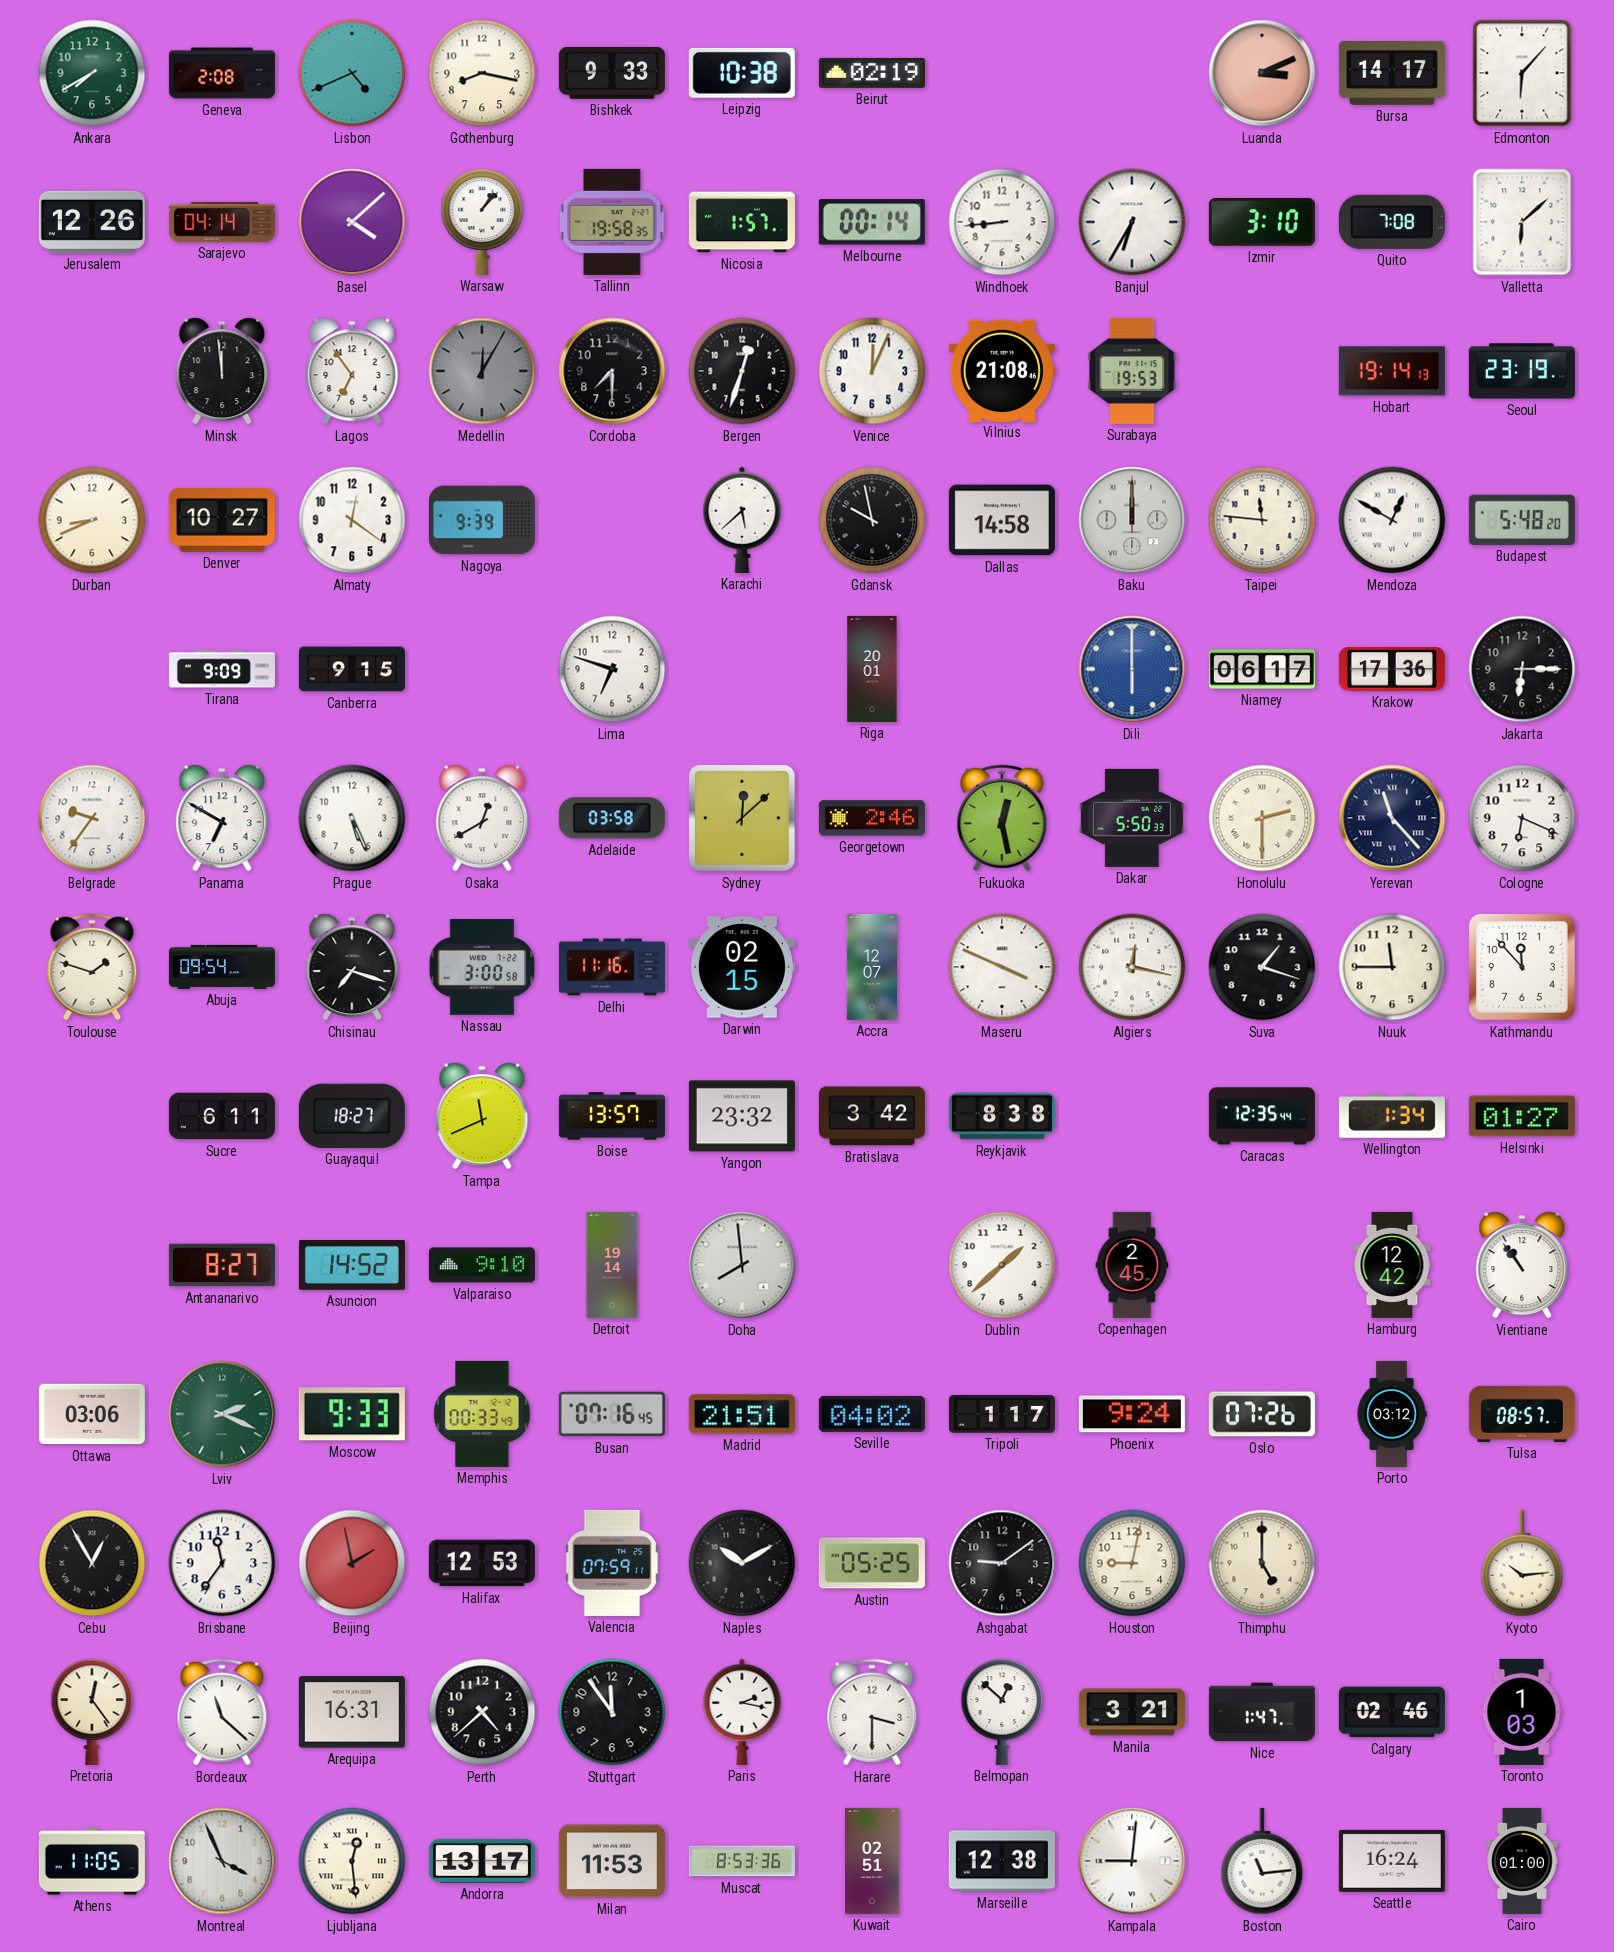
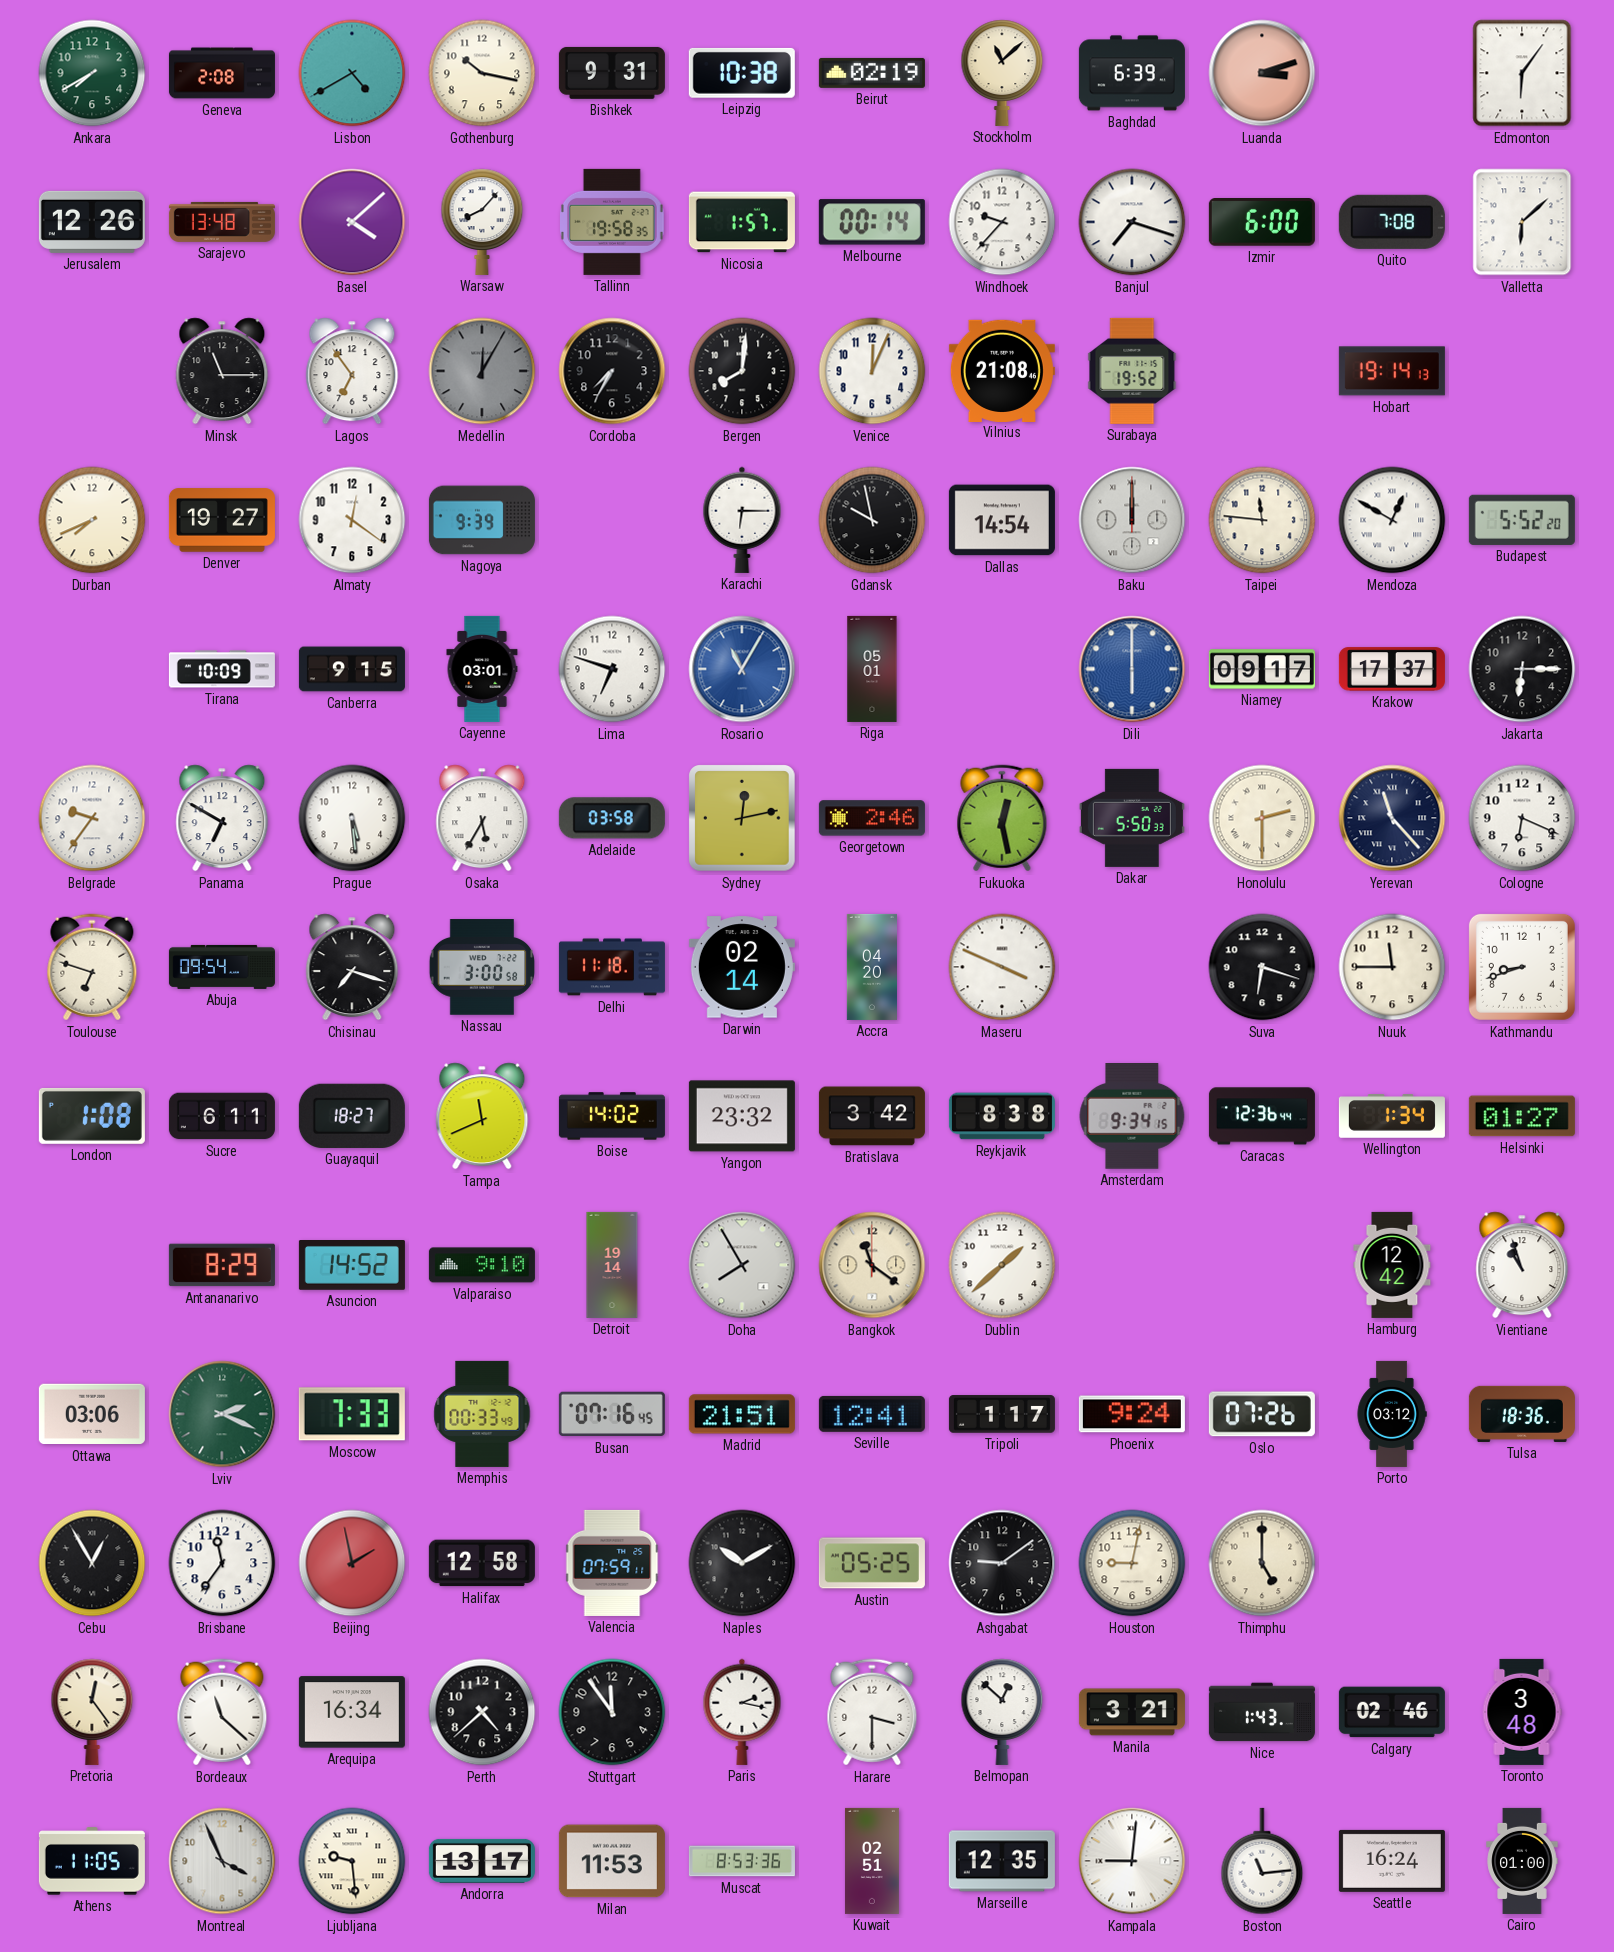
Lisbon: 4:41 -> 4:40
Gothenburg: 8:17 -> 10:17
Bishkek: 9:33 -> 9:31
Stockholm: none -> 11:08
Baghdad: none -> 6:39
Luanda: 3:11 -> 3:12
Bursa: 14:17 -> none
Edmonton: 6:07 -> 6:06
Sarajevo: 04:14 -> 13:48
Warsaw: 1:07 -> 8:07
Windhoek: 8:44 -> 9:37
Banjul: 6:35 -> 7:18
Izmir: 3:10 -> 6:00
Minsk: 11:59 -> 11:15
Cordoba: 7:30 -> 7:35
Bergen: 12:33 -> 8:01
Surabaya: 19:53 -> 19:52
Seoul: 23:19 -> none
Durban: 8:41 -> 7:41
Denver: 10:27 -> 19:27
Karachi: 5:38 -> 6:15
Dallas: 14:58 -> 14:54
Budapest: 5:48 -> 5:52
Tirana: 9:09 -> 10:09
Cayenne: none -> 03:01
Rosario: none -> 11:05
Riga: 20:01 -> 05:01
Niamey: 06:17 -> 09:17
Krakow: 17:36 -> 17:37
Prague: 5:26 -> 5:29
Osaka: 12:40 -> 5:35
Sydney: 12:08 -> 12:13
Toulouse: 1:48 -> 6:48
Delhi: 11:16 -> 11:18
Darwin: 02:15 -> 02:14
Accra: 12:07 -> 04:20
Algiers: 12:17 -> none
Suva: 1:18 -> 6:18
Kathmandu: 11:53 -> 8:42
London: none -> 1:08
Boise: 13:57 -> 14:02
Amsterdam: none -> 9:34
Caracas: 12:35 -> 12:36
Antananarivo: 8:27 -> 8:29
Doha: 7:59 -> 7:55
Bangkok: none -> 11:21
Copenhagen: 2:45 -> none
Vientiane: 10:54 -> 10:57
Moscow: 9:33 -> 7:33
Seville: 04:02 -> 12:41
Tulsa: 08:57 -> 18:36
Halifax: 12:53 -> 12:58
Kyoto: 10:14 -> none
Arequipa: 16:31 -> 16:34
Nice: 1:47 -> 1:43
Toronto: 1:03 -> 3:48
Ljubljana: 12:29 -> 9:29
Marseille: 12:38 -> 12:35
